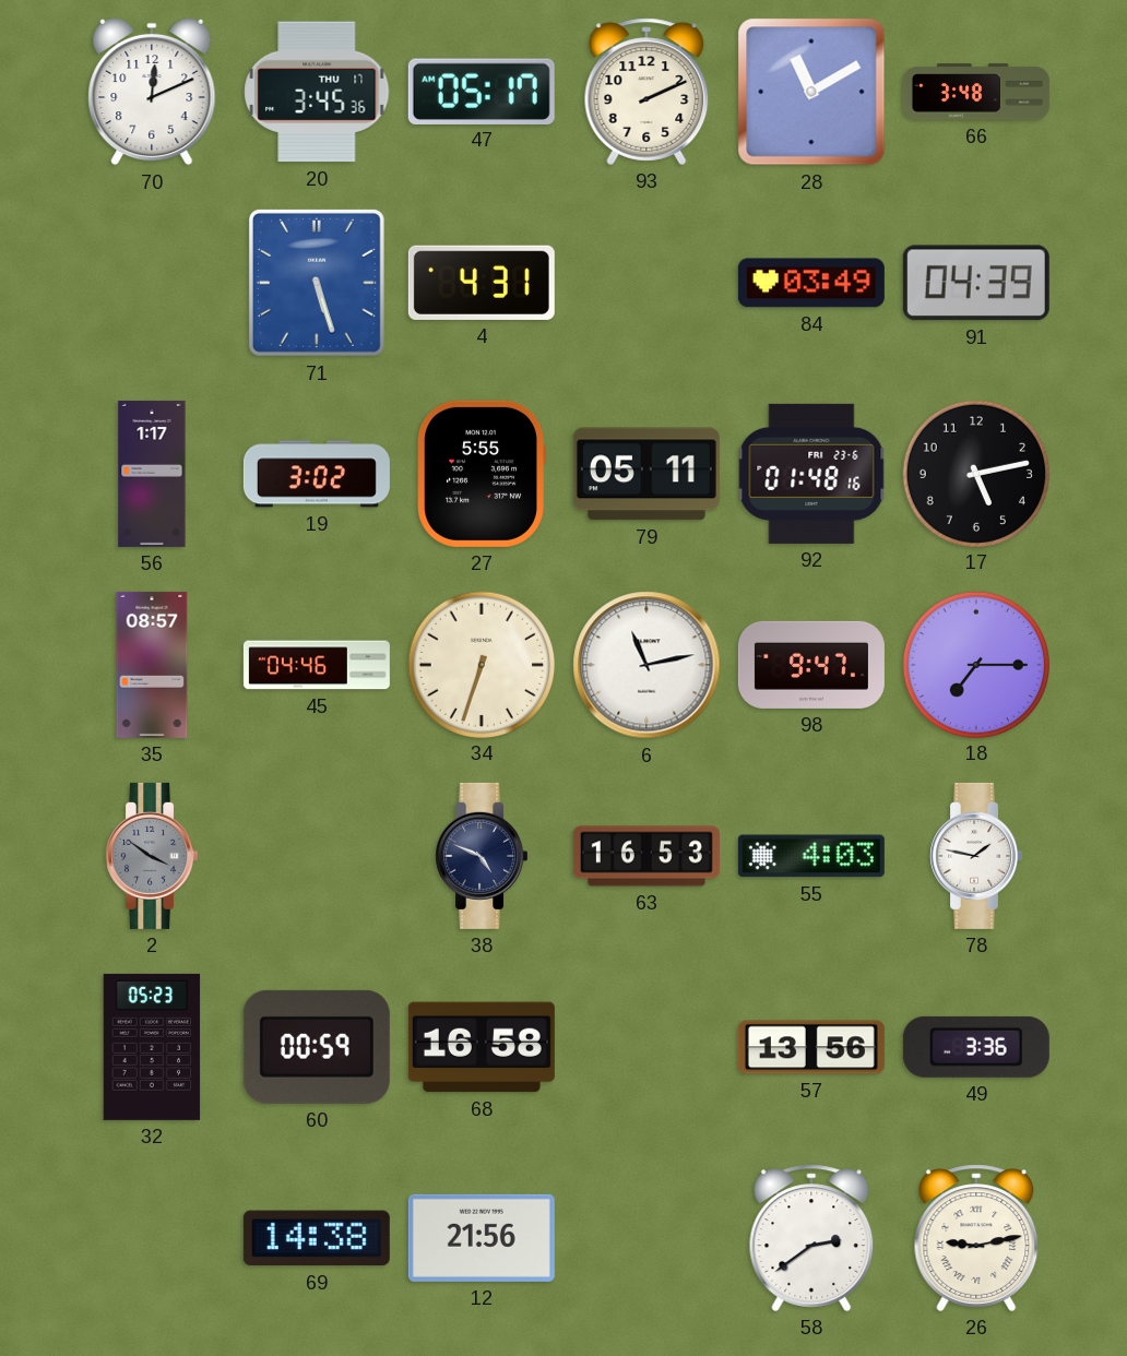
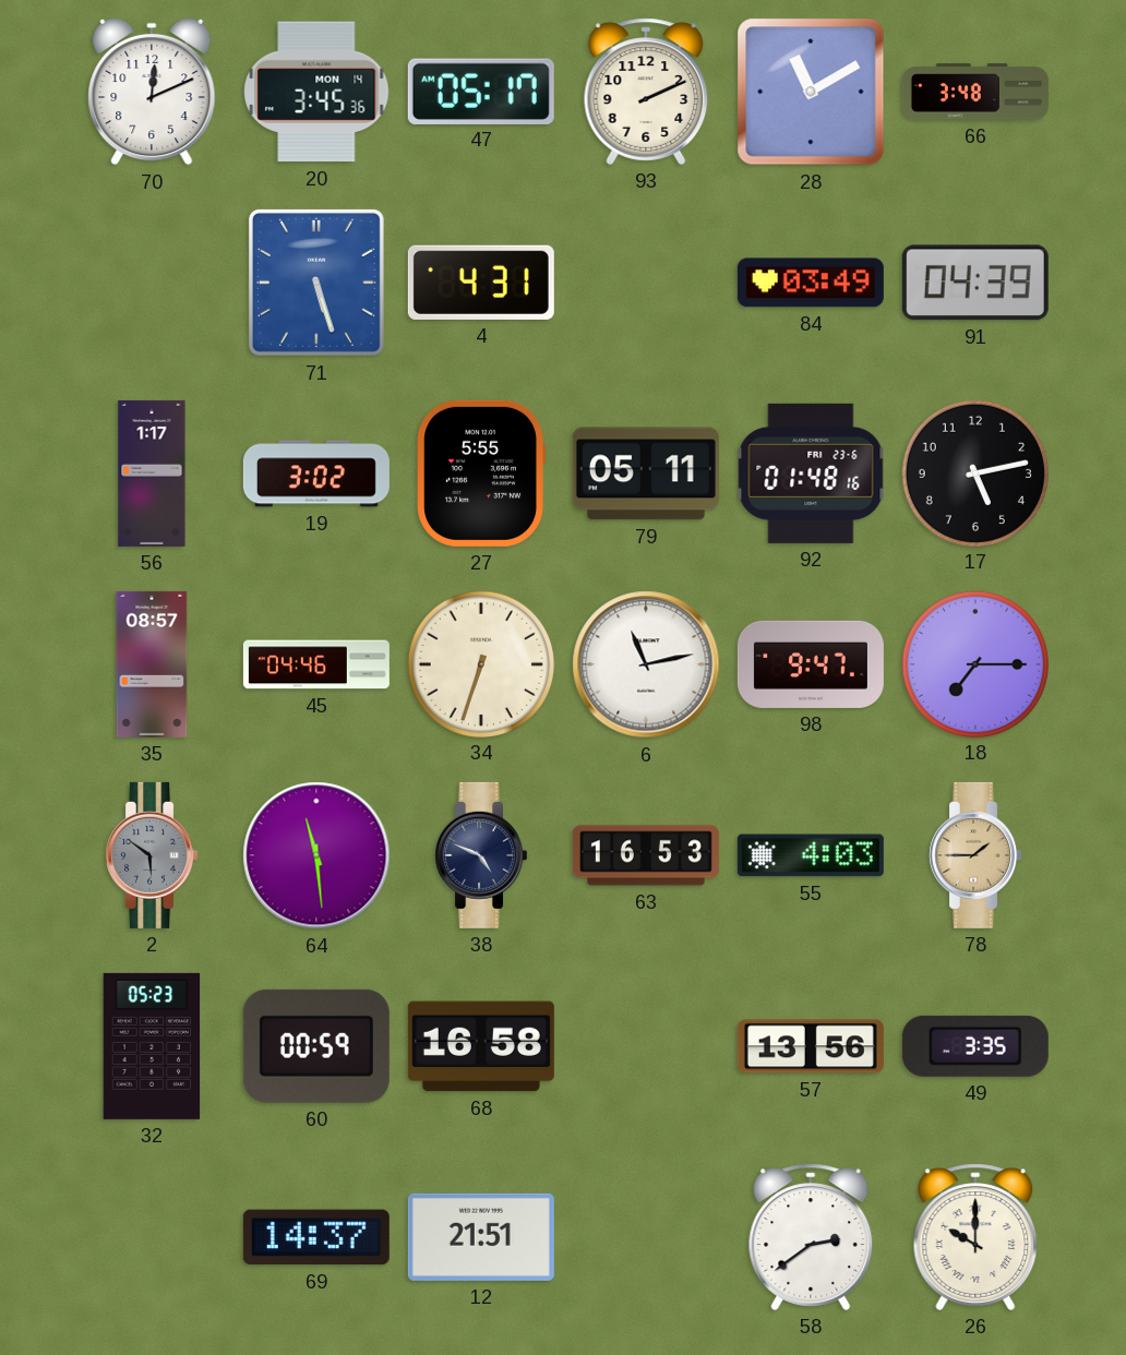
20 date: THU 17 -> MON 14
2: 3:51 -> 5:51
64: none -> 11:29
78: 1:47 -> 1:45
78 dial: white -> champagne
49: 3:36 -> 3:35
69: 14:38 -> 14:37
12: 21:56 -> 21:51
26: 9:13 -> 10:00
